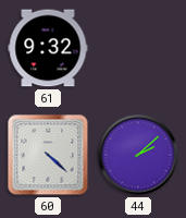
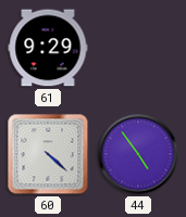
61: 9:32 -> 9:29
44: 2:08 -> 4:54
